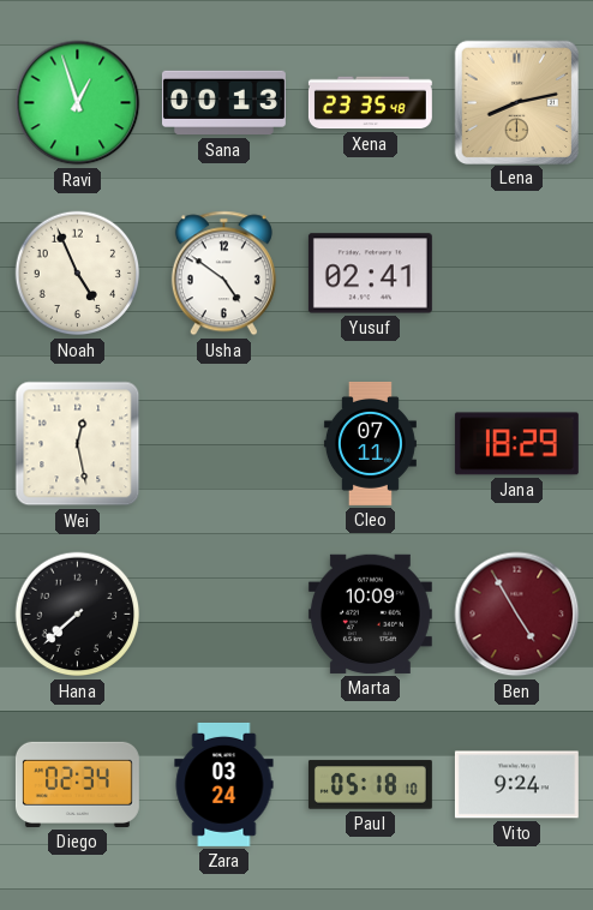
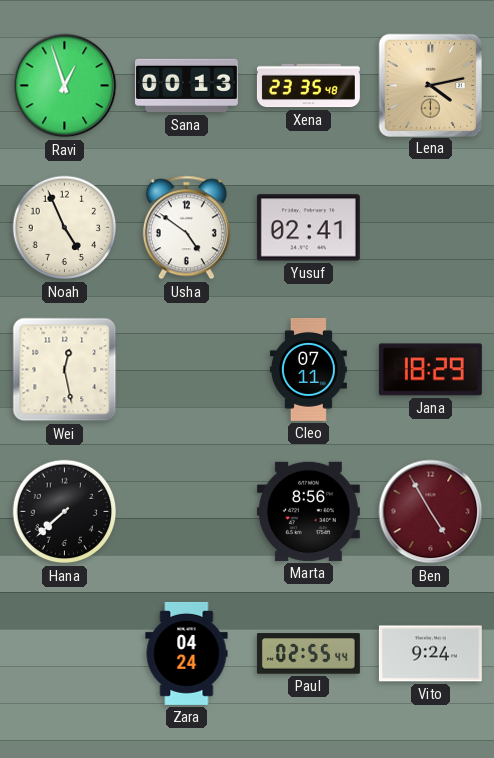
Lena: 8:13 -> 4:13
Marta: 10:09 -> 8:56
Diego: 02:34 -> none
Zara: 03:24 -> 04:24
Paul: 05:18 -> 02:55
